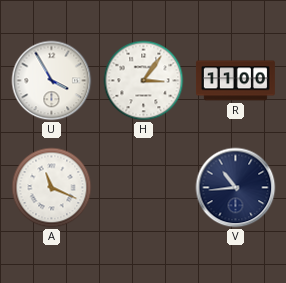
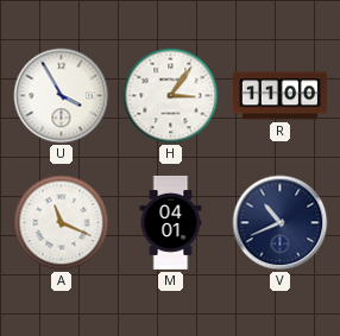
M: none -> 04:01
V: 10:44 -> 10:41
